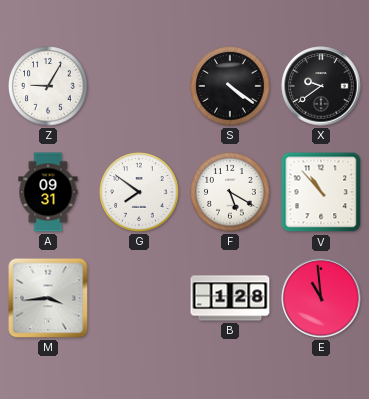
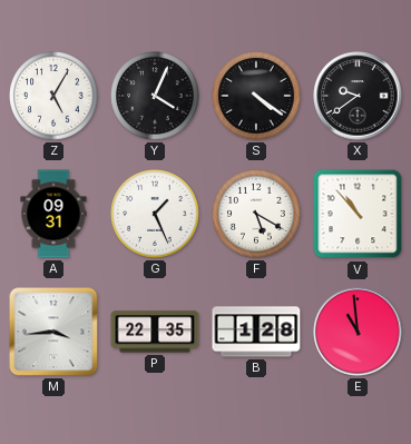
Z: 9:05 -> 5:05
Y: none -> 4:04
G: 7:51 -> 1:26
P: none -> 22:35
